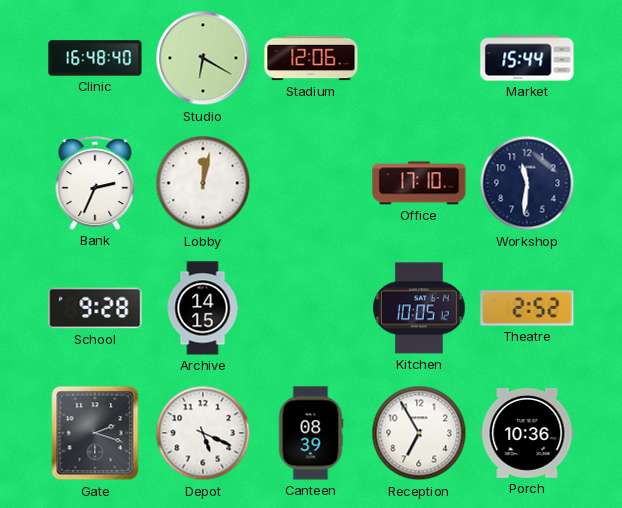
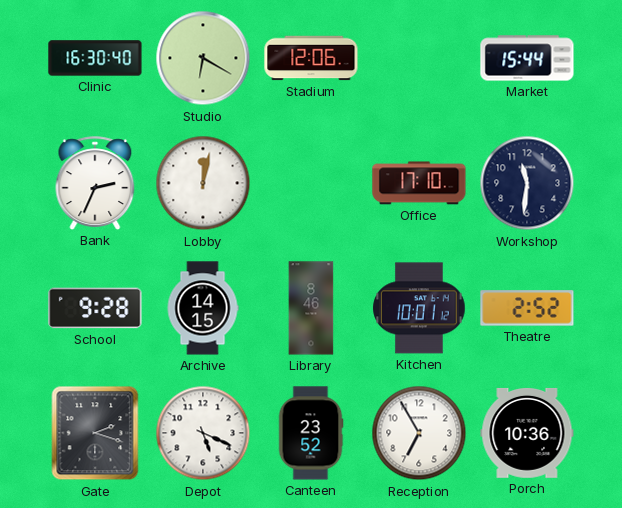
Clinic: 16:48 -> 16:30
Library: none -> 8:46
Kitchen: 10:05 -> 10:01
Canteen: 08:39 -> 23:52
